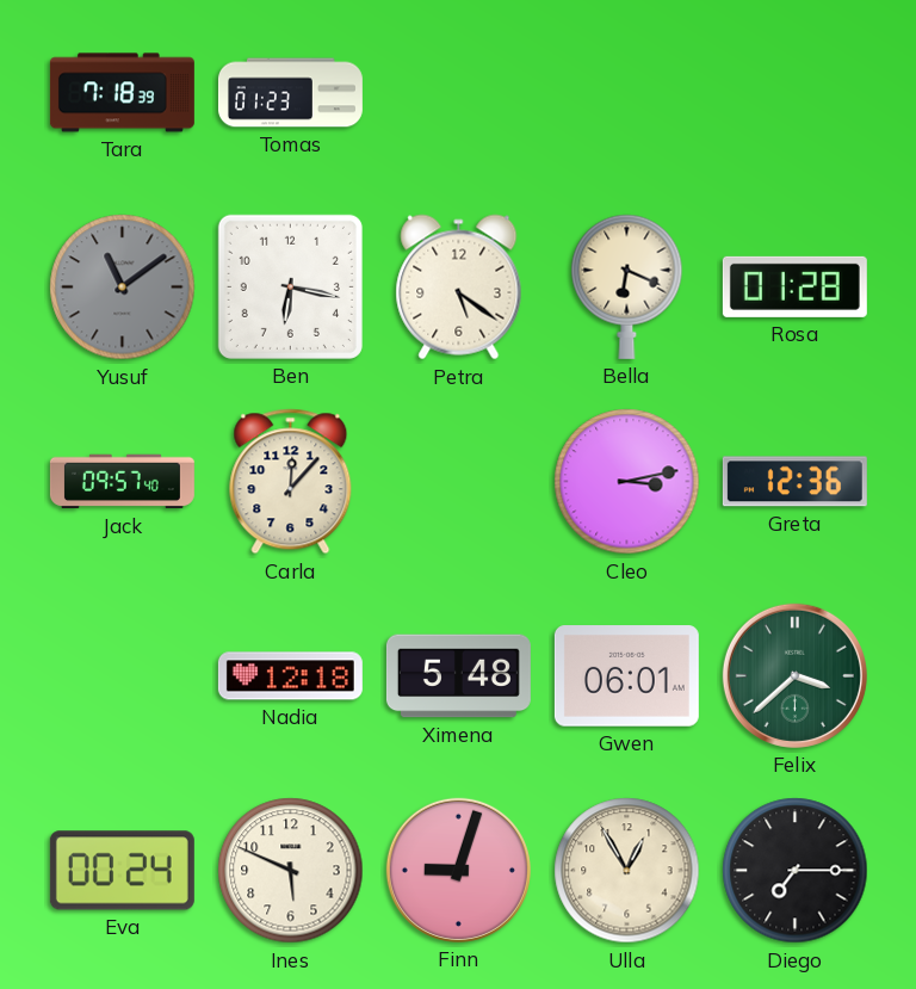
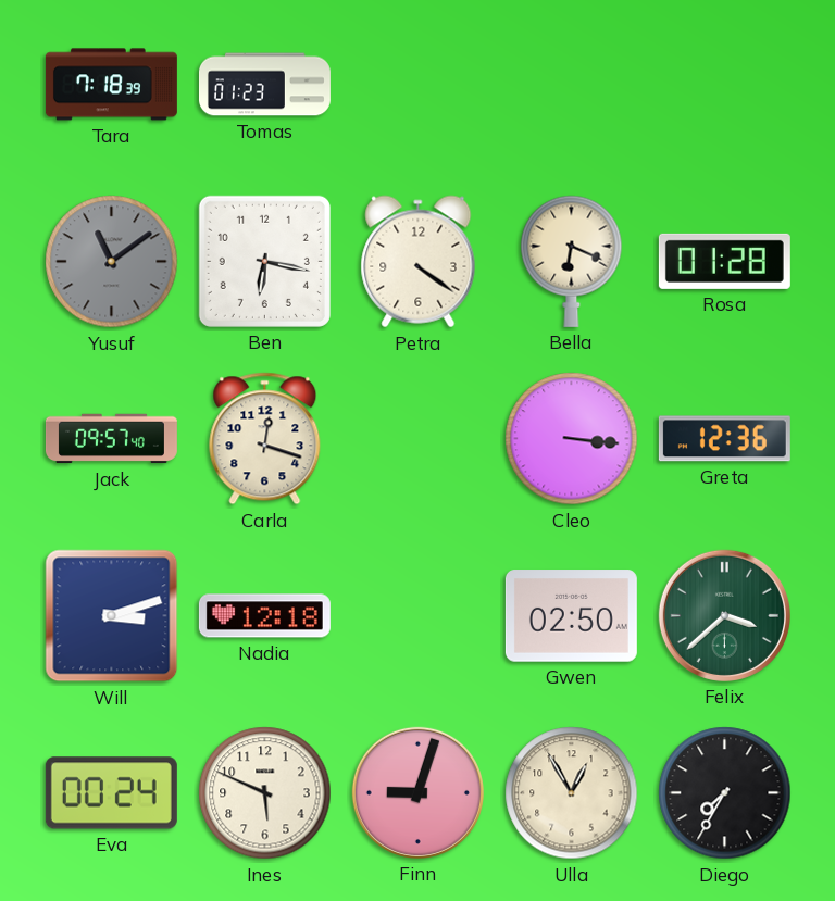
Petra: 5:21 -> 4:21
Carla: 12:07 -> 12:18
Cleo: 3:13 -> 3:16
Will: none -> 3:12
Ximena: 5:48 -> none
Gwen: 06:01 -> 02:50
Diego: 7:15 -> 7:35
